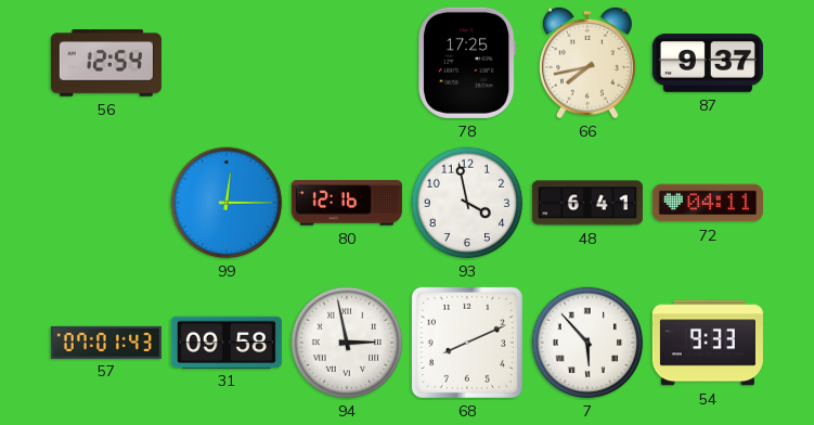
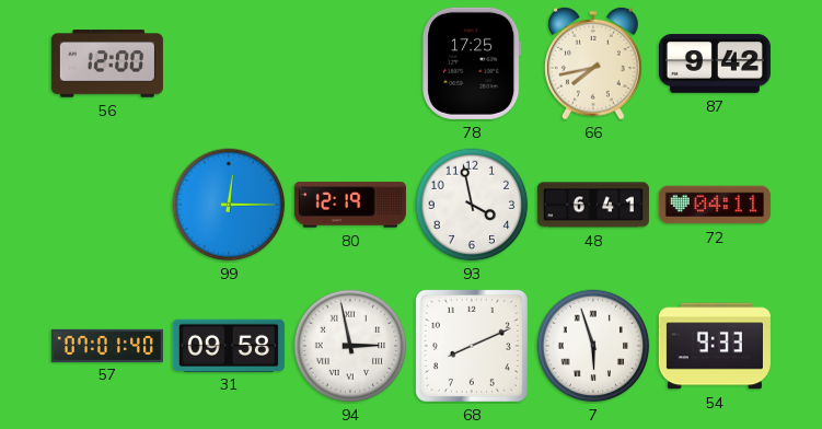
56: 12:54 -> 12:00
87: 9:37 -> 9:42
80: 12:16 -> 12:19
57: 07:01:43 -> 07:01:40
7: 5:53 -> 5:57
